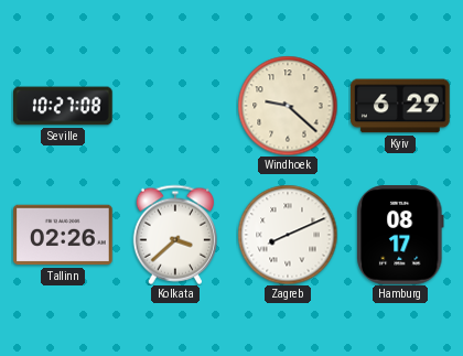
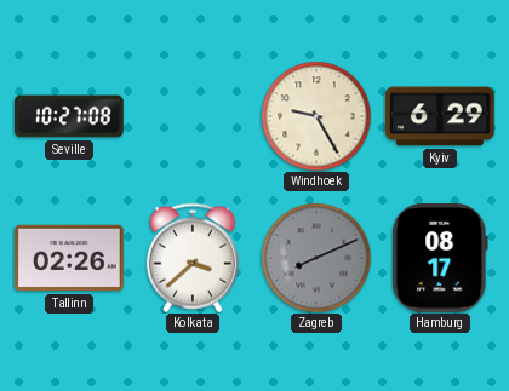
Windhoek: 9:22 -> 9:25
Zagreb dial: white -> grey
